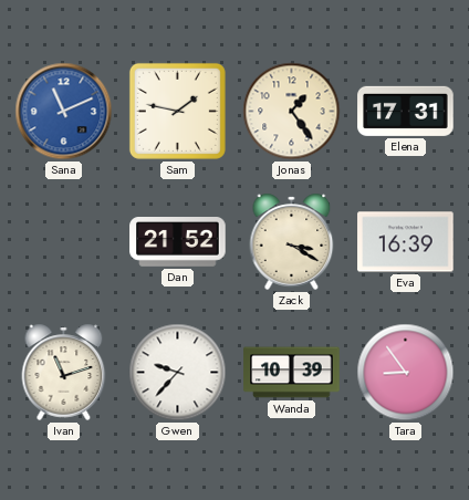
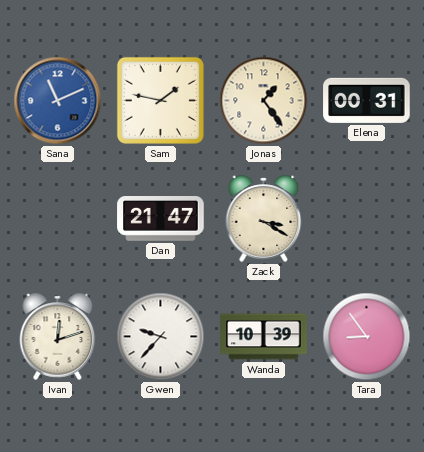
Elena: 17:31 -> 00:31
Dan: 21:52 -> 21:47
Eva: 16:39 -> none
Ivan: 11:12 -> 12:12
